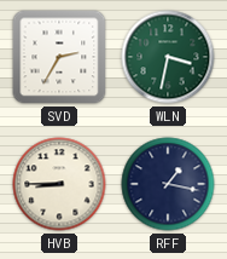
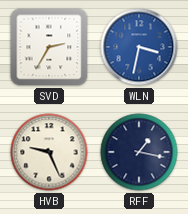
WLN dial: green -> blue
HVB: 8:45 -> 9:26
